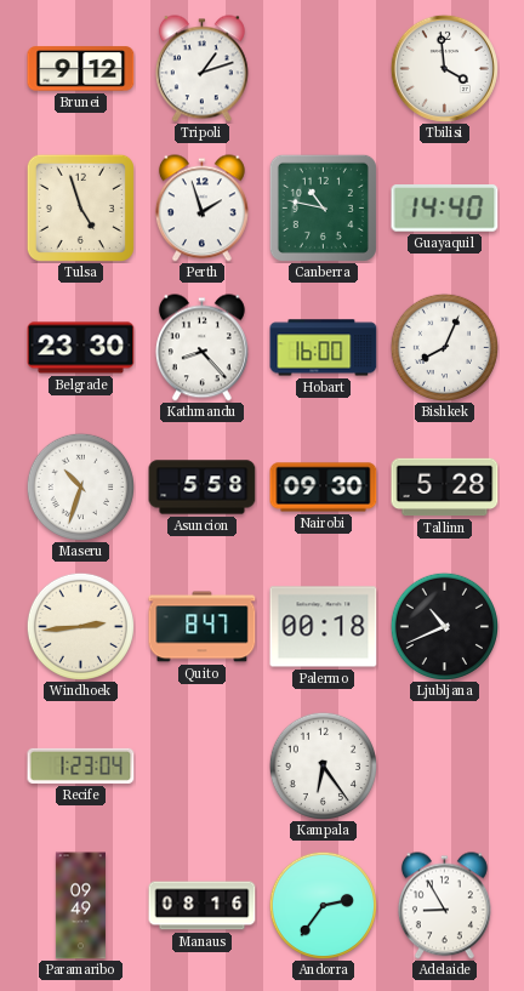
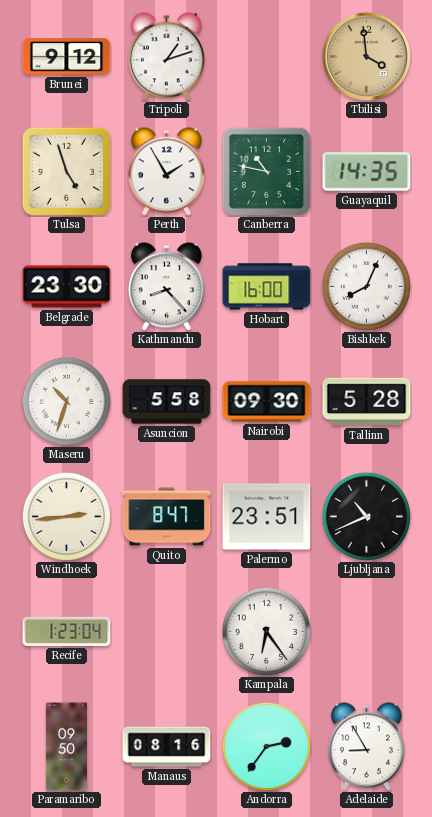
Tbilisi dial: white -> champagne
Perth: 1:57 -> 1:55
Guayaquil: 14:40 -> 14:35
Palermo: 00:18 -> 23:51
Paramaribo: 09:49 -> 09:50
